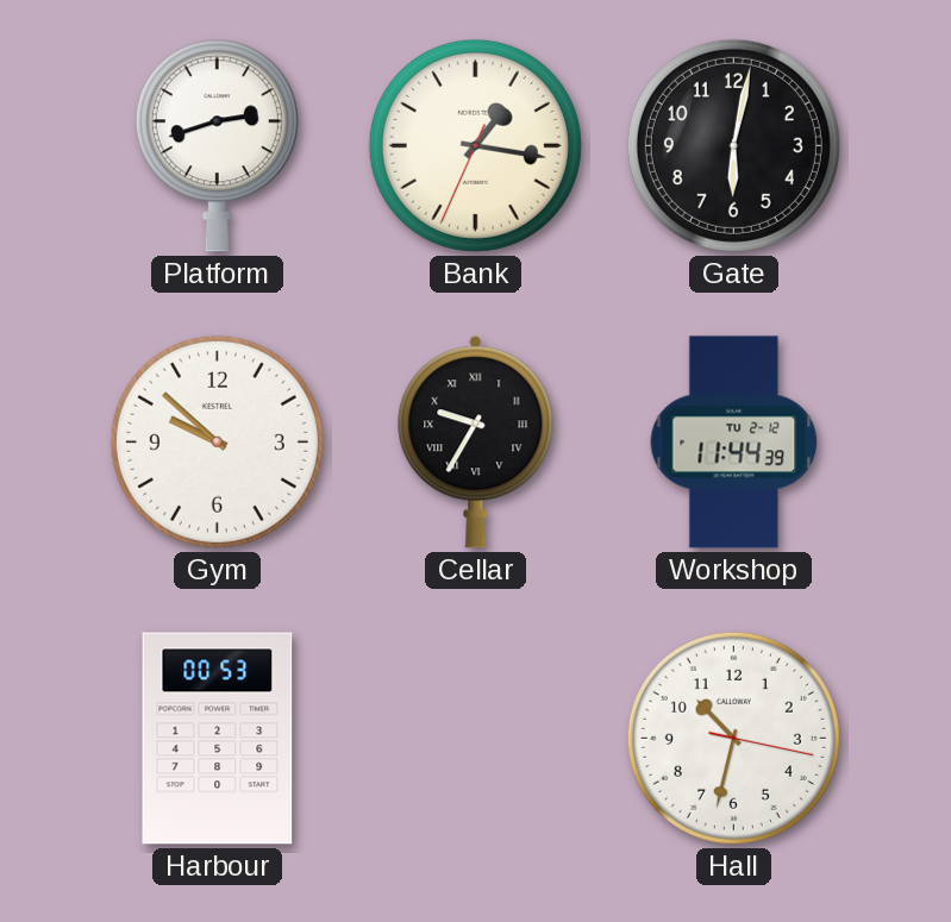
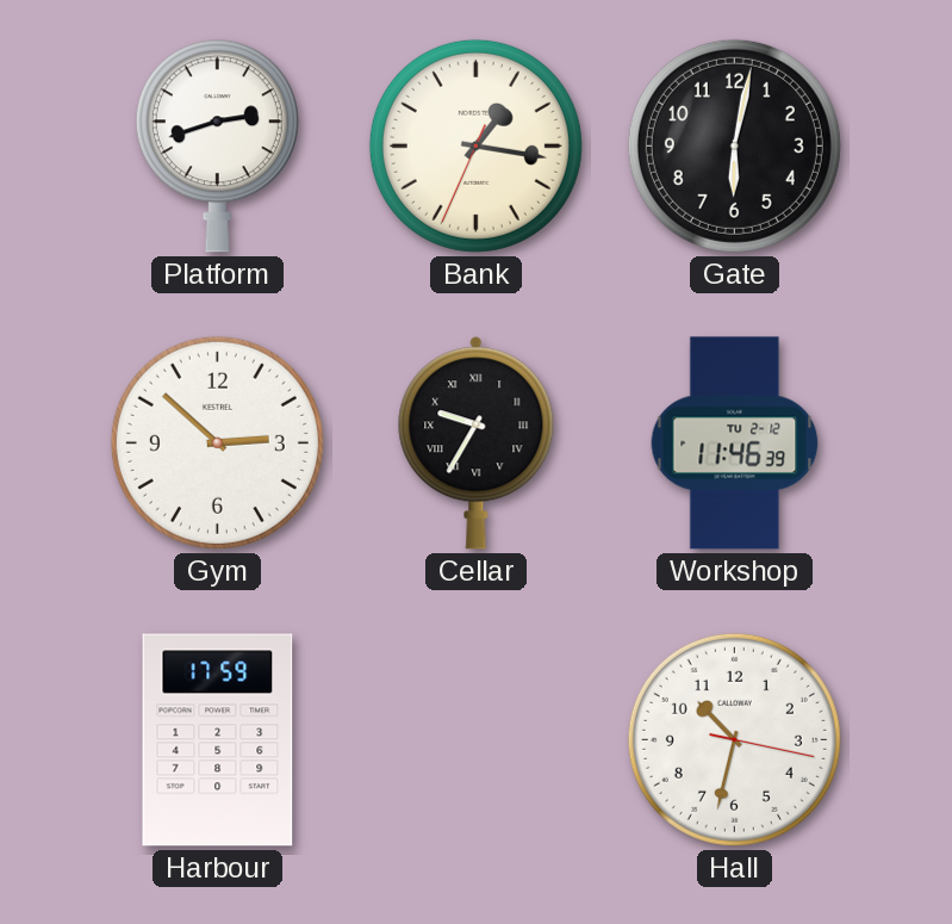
Gym: 9:52 -> 2:52
Workshop: 11:44 -> 11:46
Harbour: 00:53 -> 17:59
